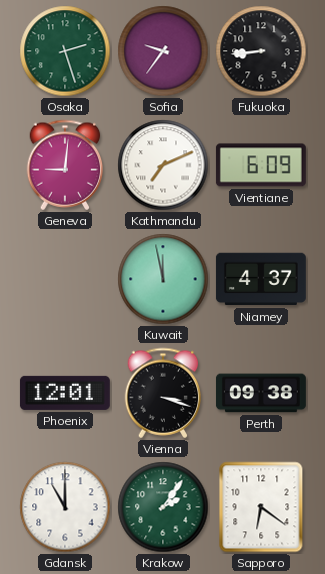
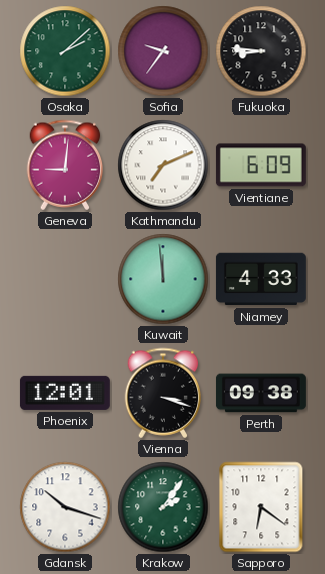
Osaka: 2:27 -> 2:08
Fukuoka: 8:44 -> 8:46
Kuwait: 11:58 -> 11:59
Niamey: 4:37 -> 4:33
Gdansk: 11:00 -> 10:18
